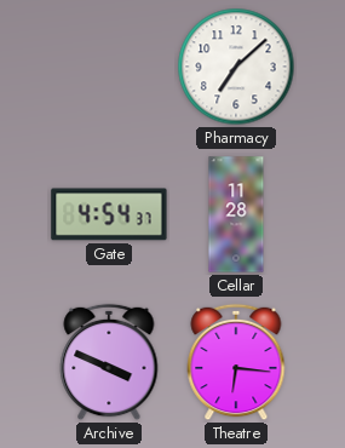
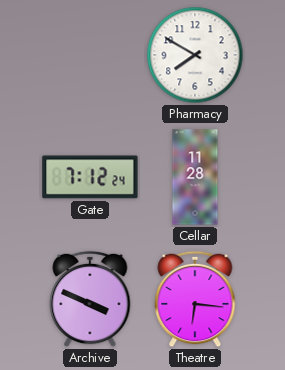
Pharmacy: 7:08 -> 7:50
Gate: 4:54 -> 7:12
